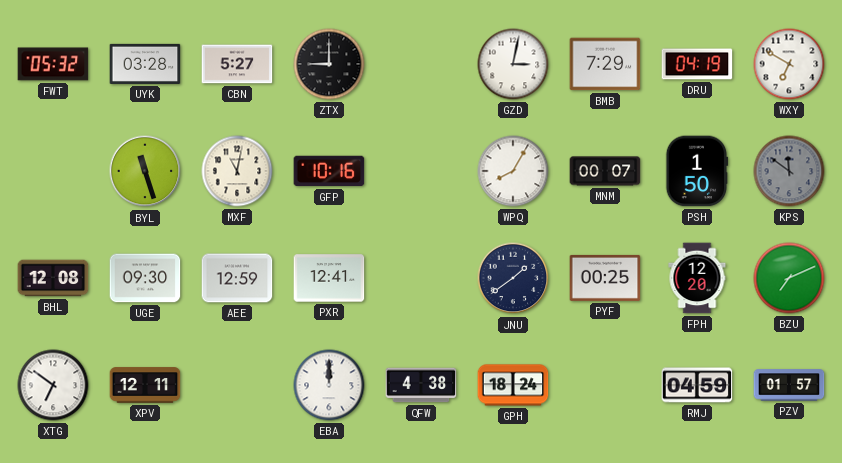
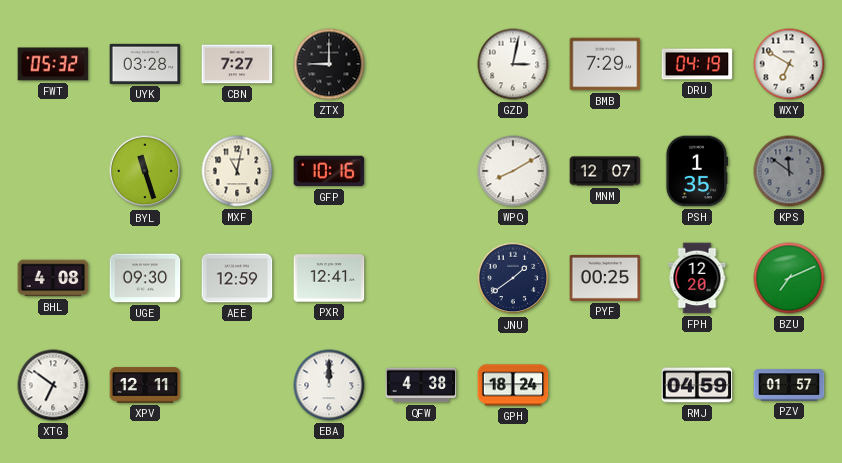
CBN: 5:27 -> 7:27
WPQ: 8:05 -> 8:10
MNM: 00:07 -> 12:07
PSH: 1:50 -> 1:35
BHL: 12:08 -> 4:08
